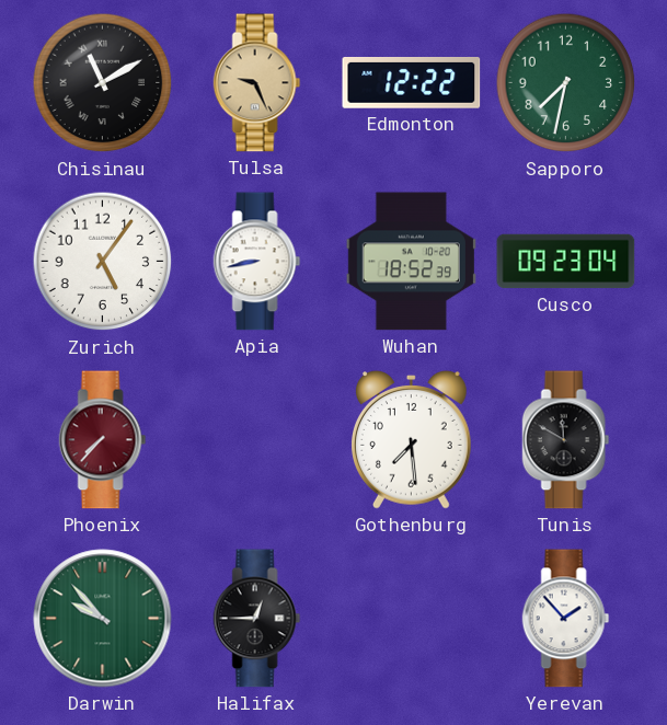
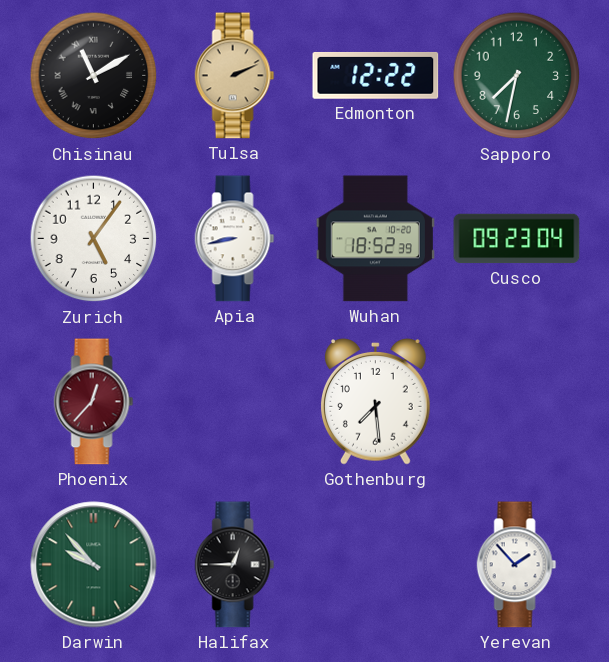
Tulsa: 9:26 -> 2:11
Phoenix: 7:37 -> 12:37
Tunis: 11:50 -> none
